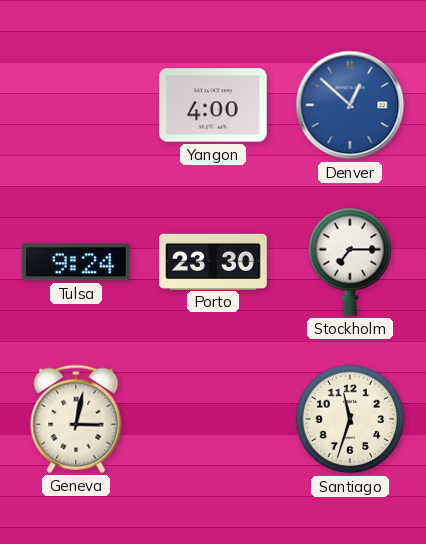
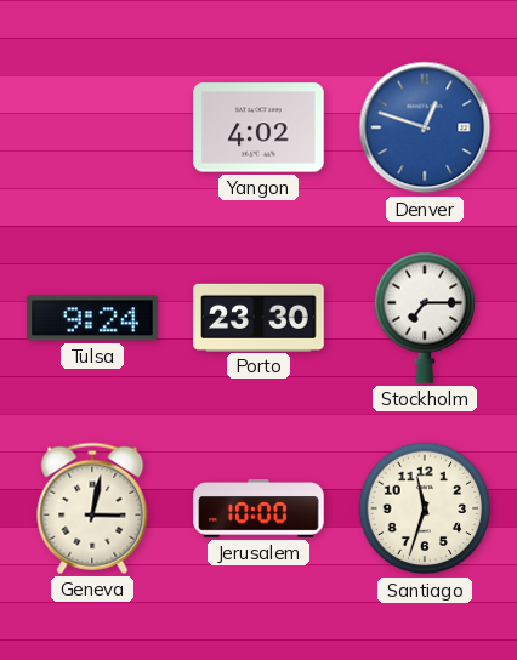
Yangon: 4:00 -> 4:02
Denver: 12:52 -> 12:48
Jerusalem: none -> 10:00
